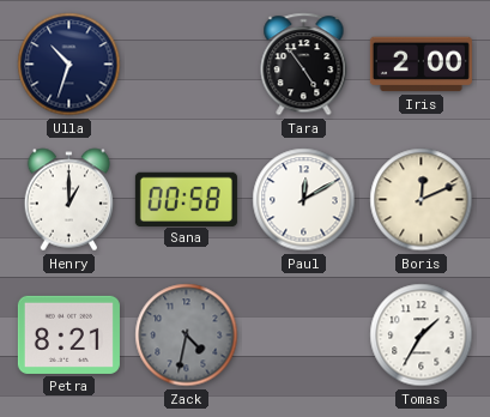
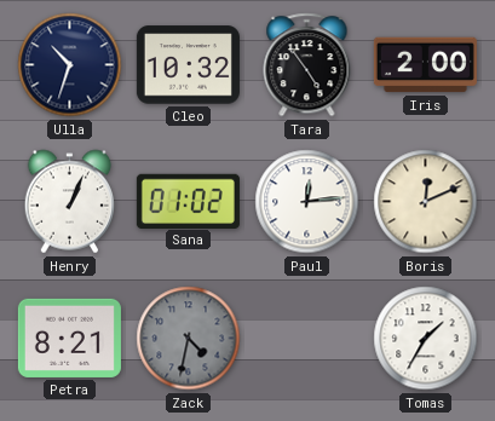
Cleo: none -> 10:32
Henry: 1:00 -> 1:04
Sana: 00:58 -> 01:02
Paul: 12:10 -> 12:14
